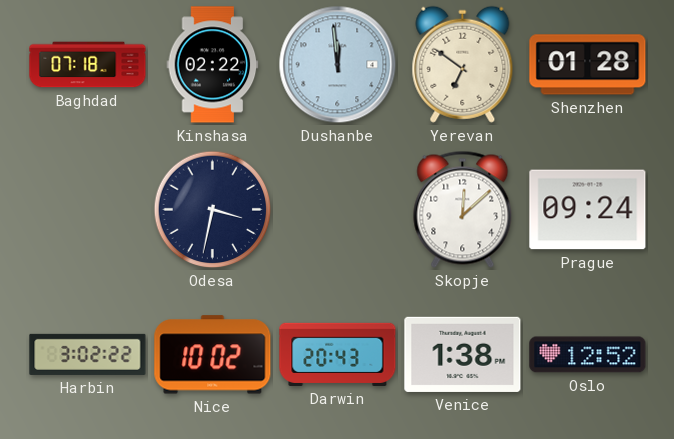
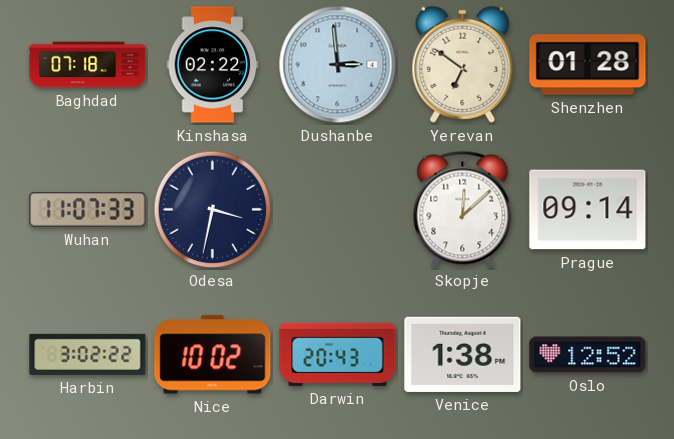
Dushanbe: 11:59 -> 2:59
Wuhan: none -> 11:07
Prague: 09:24 -> 09:14
